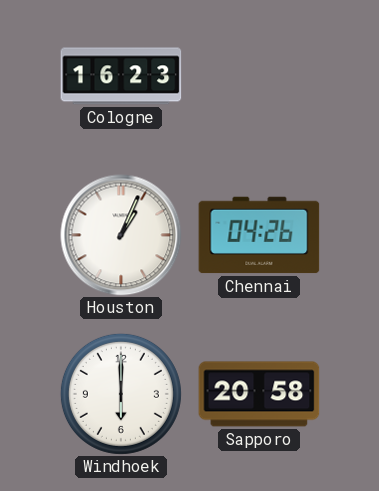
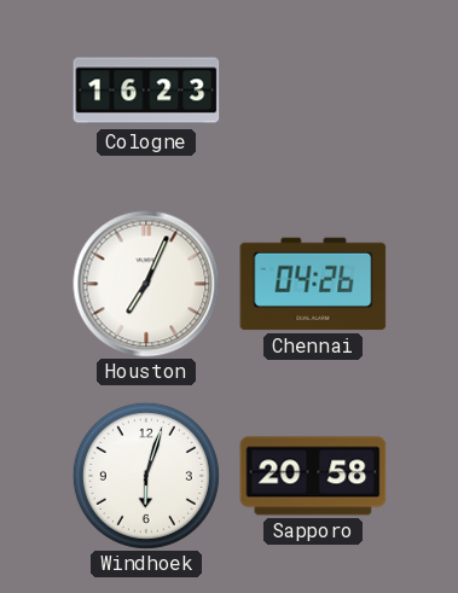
Houston: 1:04 -> 7:04
Windhoek: 6:00 -> 6:03
